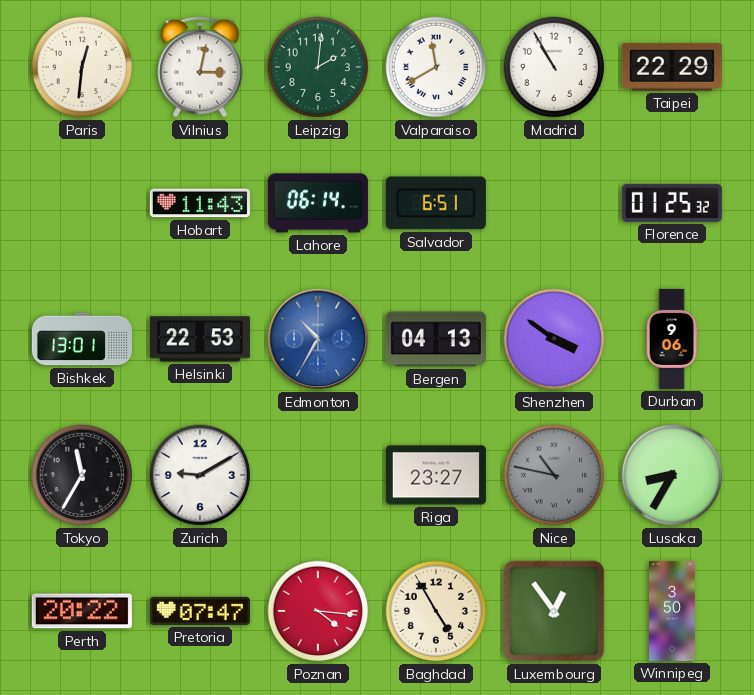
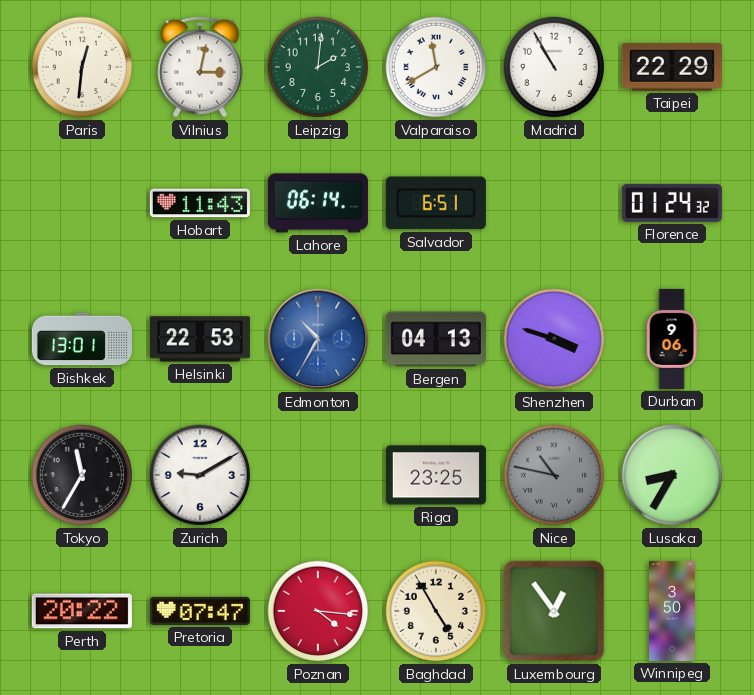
Florence: 01:25 -> 01:24
Shenzhen: 3:51 -> 3:48
Riga: 23:27 -> 23:25
